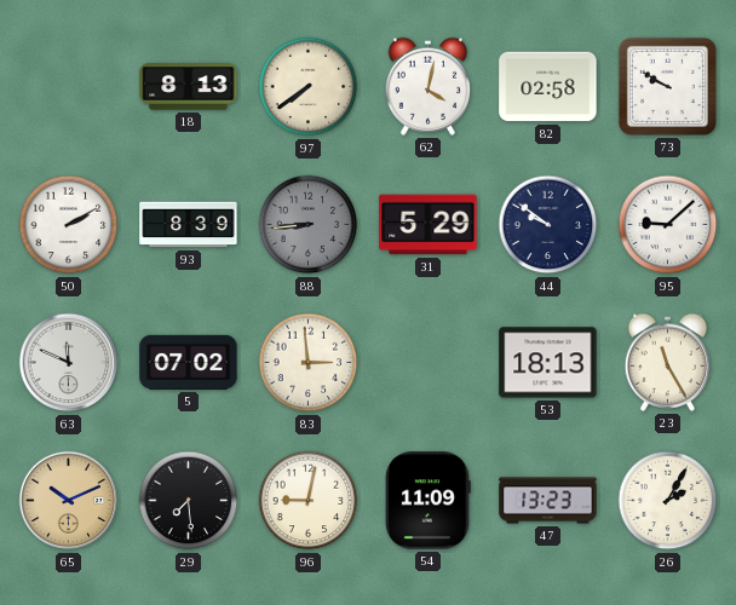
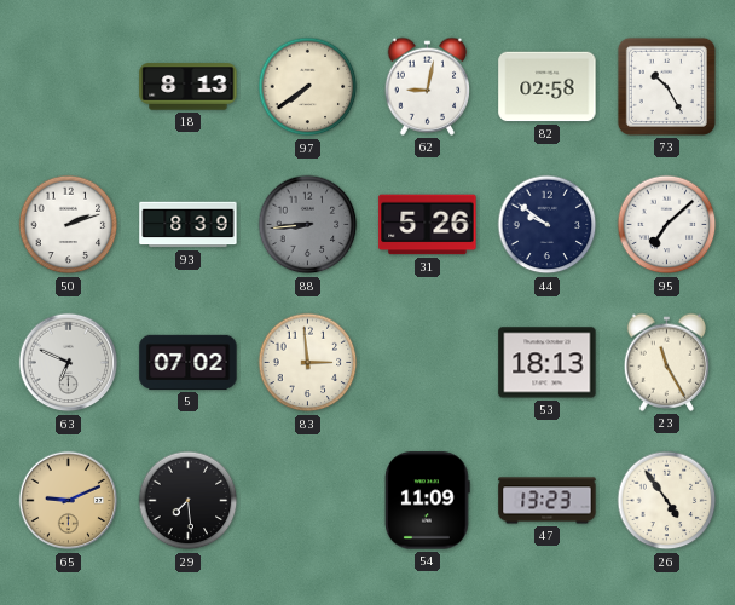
62: 4:02 -> 9:02
73: 9:50 -> 10:25
50: 2:10 -> 2:12
31: 5:29 -> 5:26
95: 9:08 -> 7:08
63: 11:49 -> 6:49
65: 10:11 -> 9:11
96: 9:02 -> none
26: 2:05 -> 4:54
